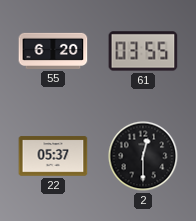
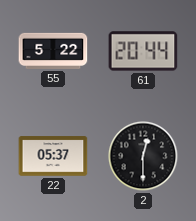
55: 6:20 -> 5:22
61: 03:55 -> 20:44
